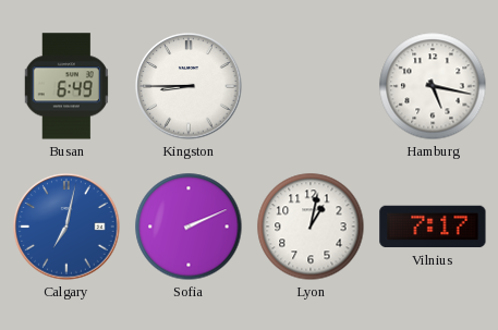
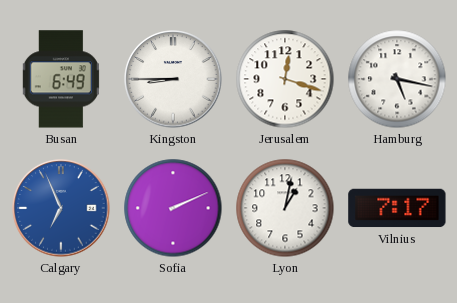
Jerusalem: none -> 12:18
Calgary: 7:02 -> 6:56
